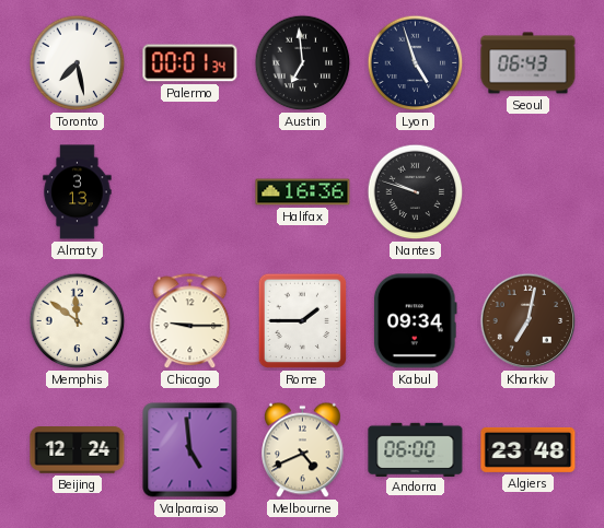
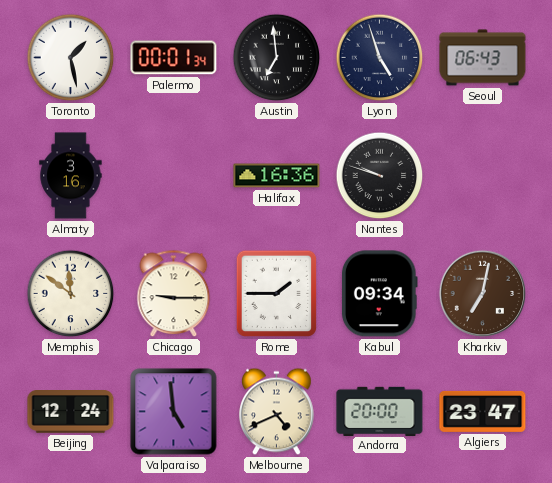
Toronto: 7:28 -> 1:28
Almaty: 3:13 -> 3:16
Andorra: 06:00 -> 20:00
Algiers: 23:48 -> 23:47
